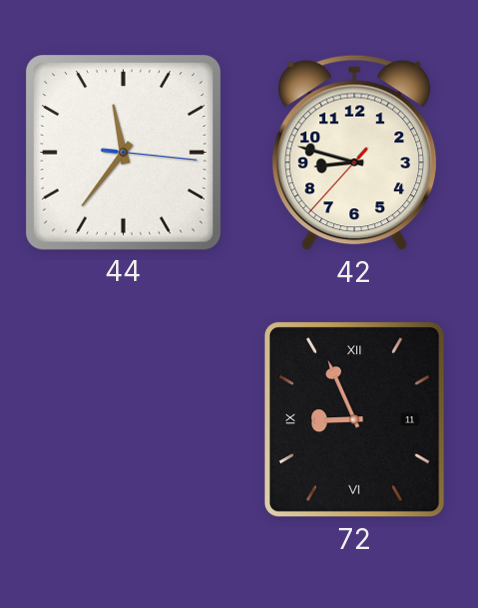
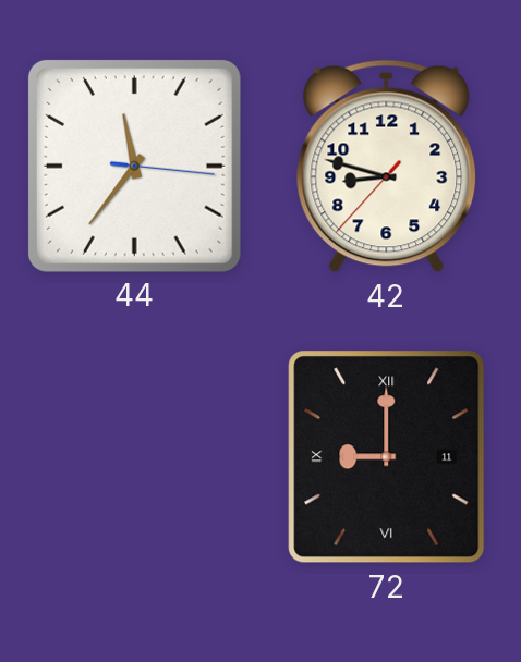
72: 8:56 -> 9:00
